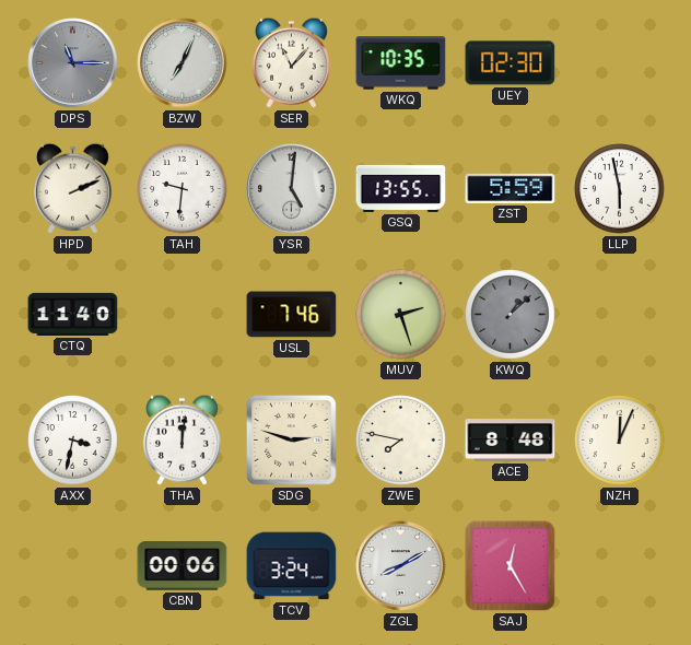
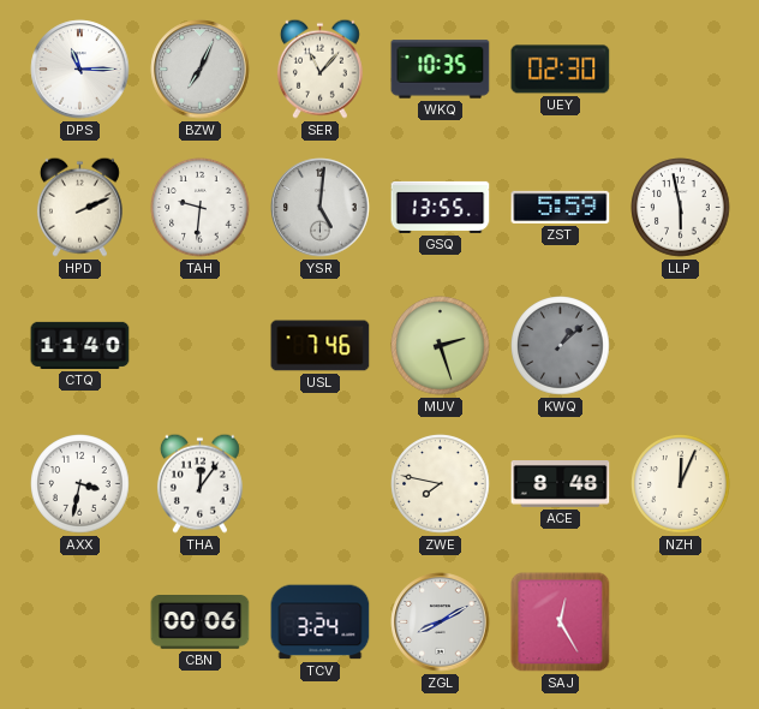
DPS dial: grey -> white
THA: 12:01 -> 12:06
SDG: 2:48 -> none
